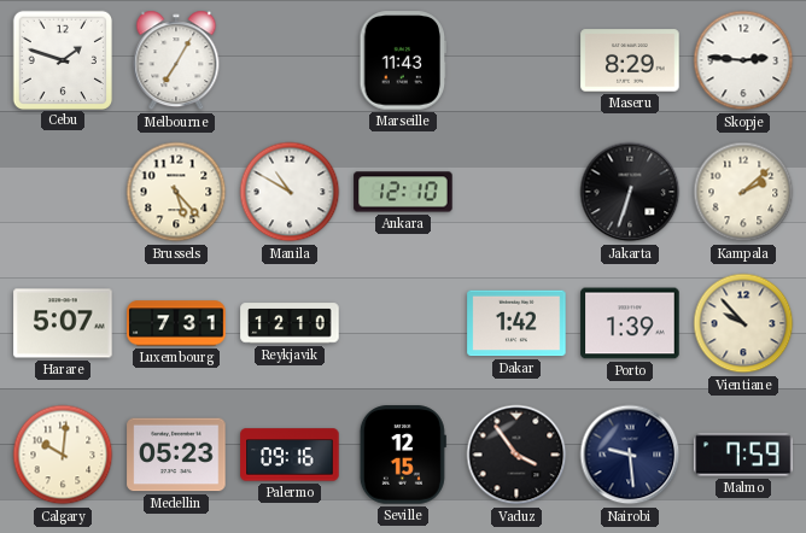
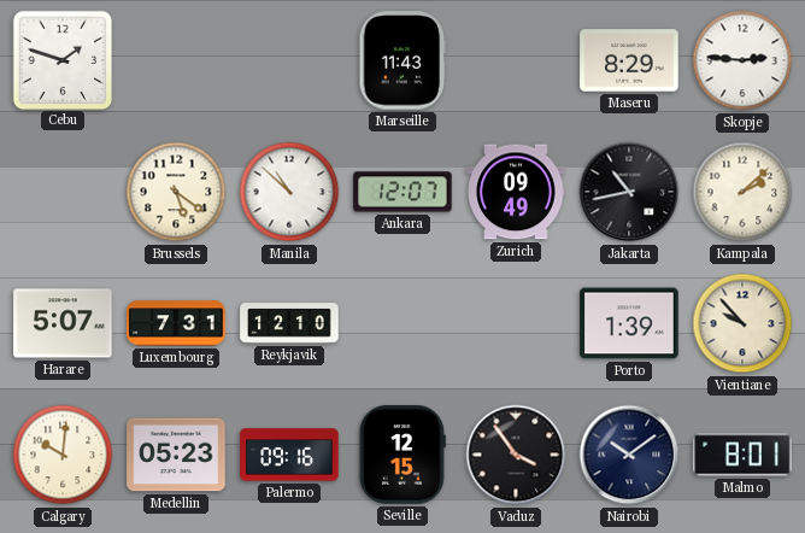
Melbourne: 7:05 -> none
Brussels: 5:23 -> 5:21
Manila: 10:50 -> 10:52
Ankara: 12:10 -> 12:07
Zurich: none -> 09:49
Jakarta: 6:33 -> 10:43
Dakar: 1:42 -> none
Nairobi: 9:29 -> 10:09
Malmo: 7:59 -> 8:01
